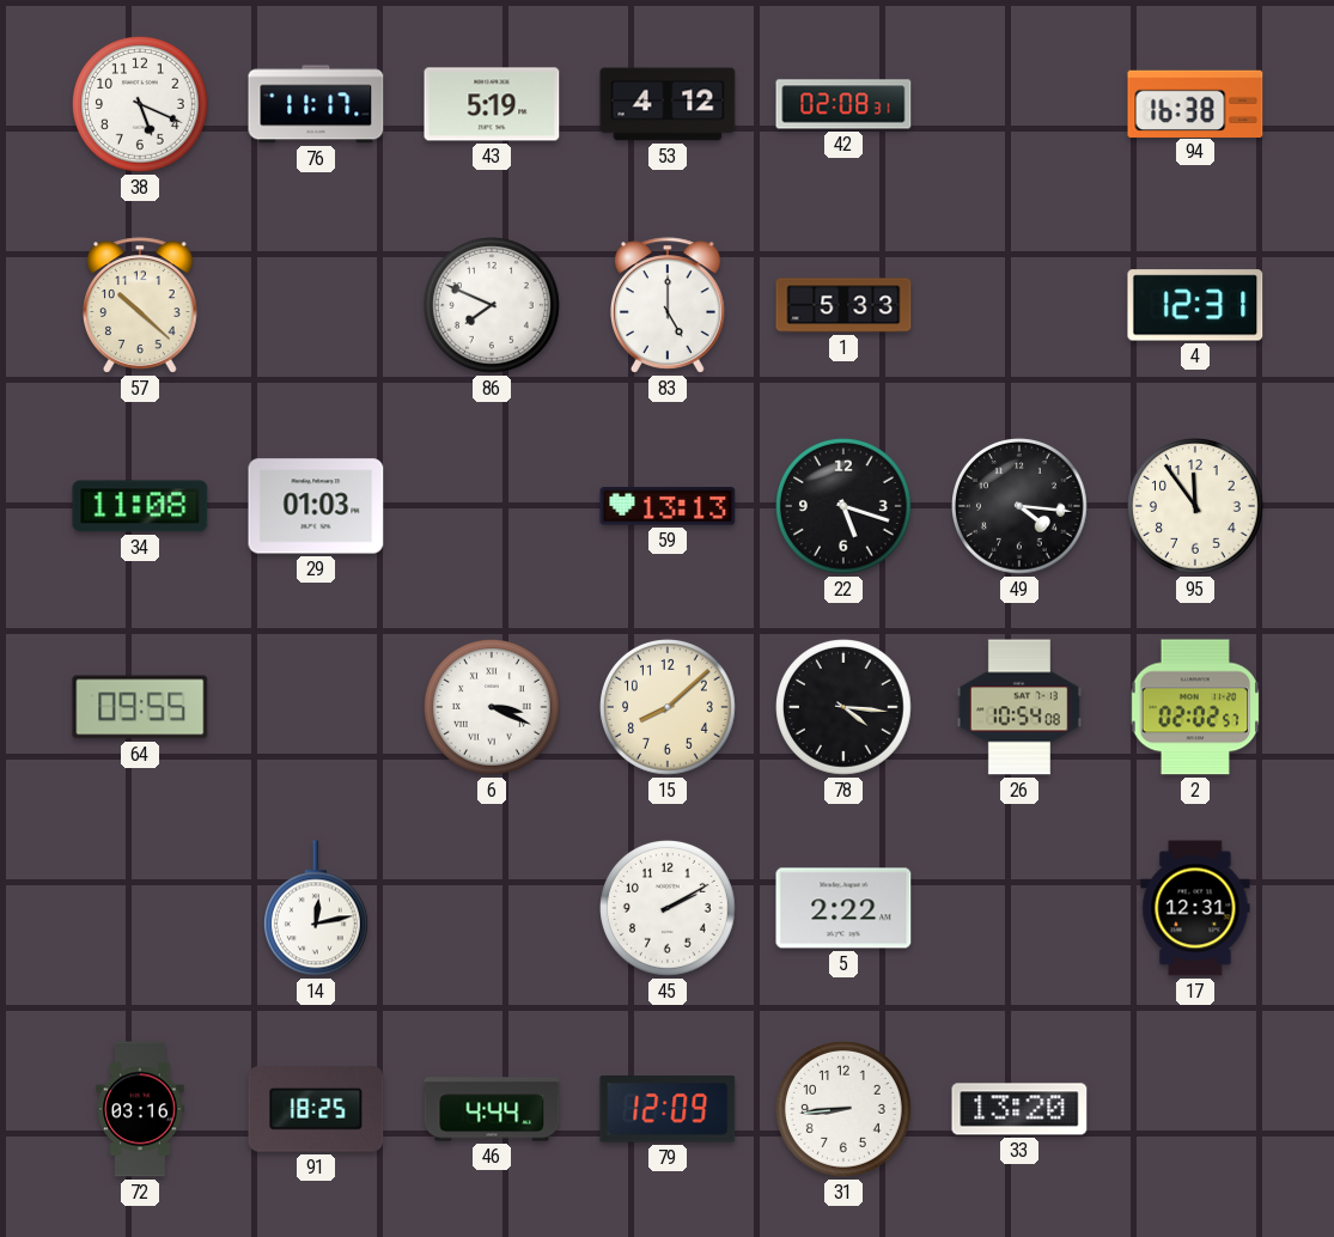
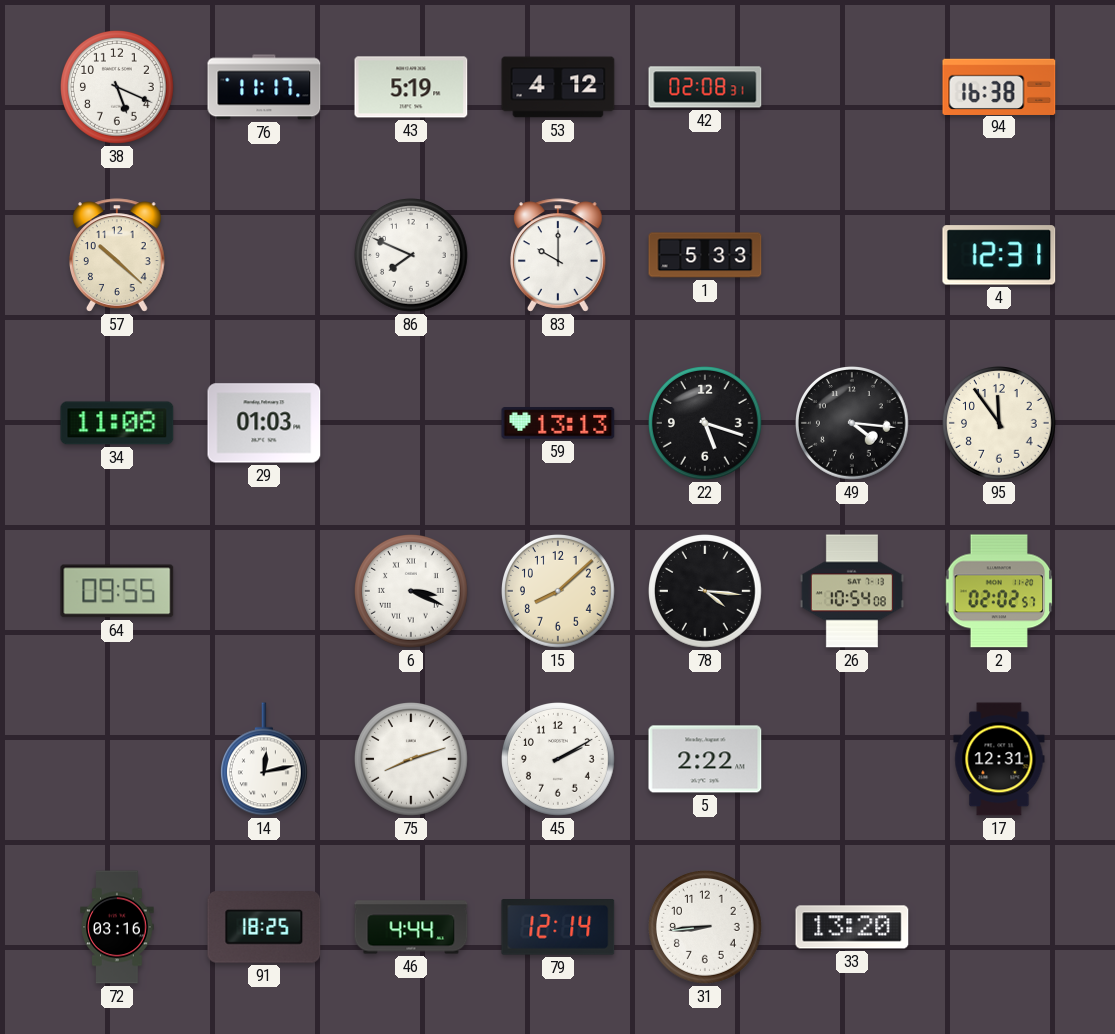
83: 5:00 -> 10:00
75: none -> 8:12
79: 12:09 -> 12:14
